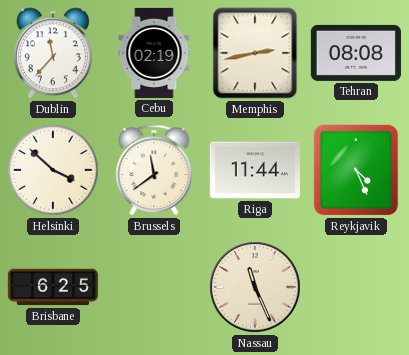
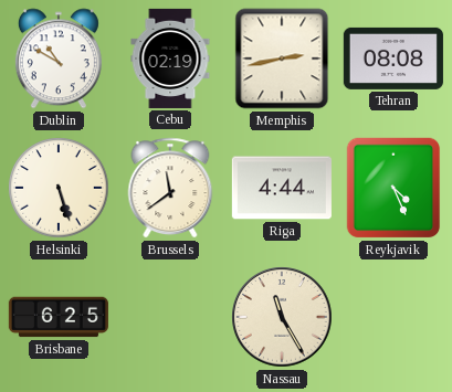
Dublin: 11:37 -> 10:50
Helsinki: 3:52 -> 5:27
Riga: 11:44 -> 4:44
Nassau: 11:26 -> 11:25
